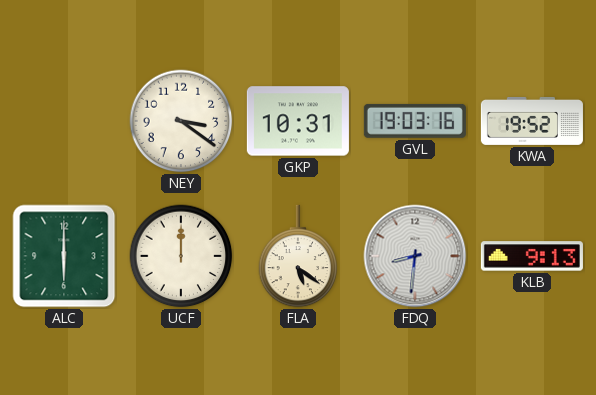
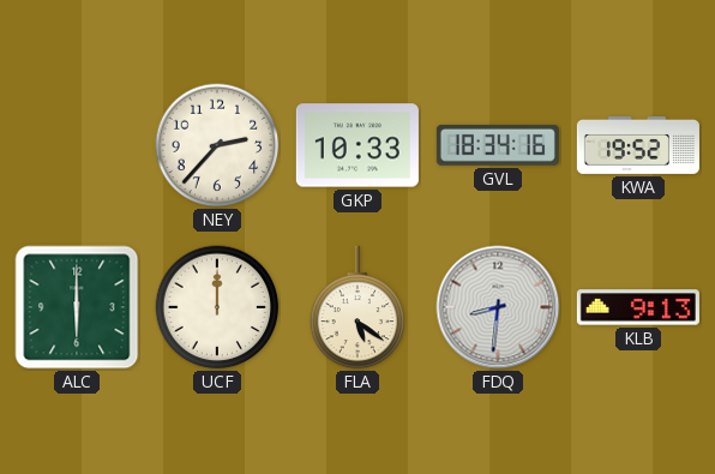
NEY: 3:21 -> 2:37
GKP: 10:31 -> 10:33
GVL: 19:03 -> 18:34
